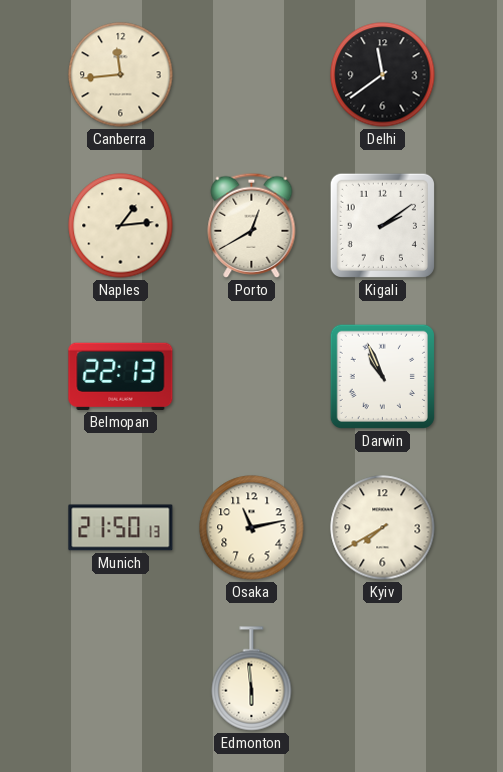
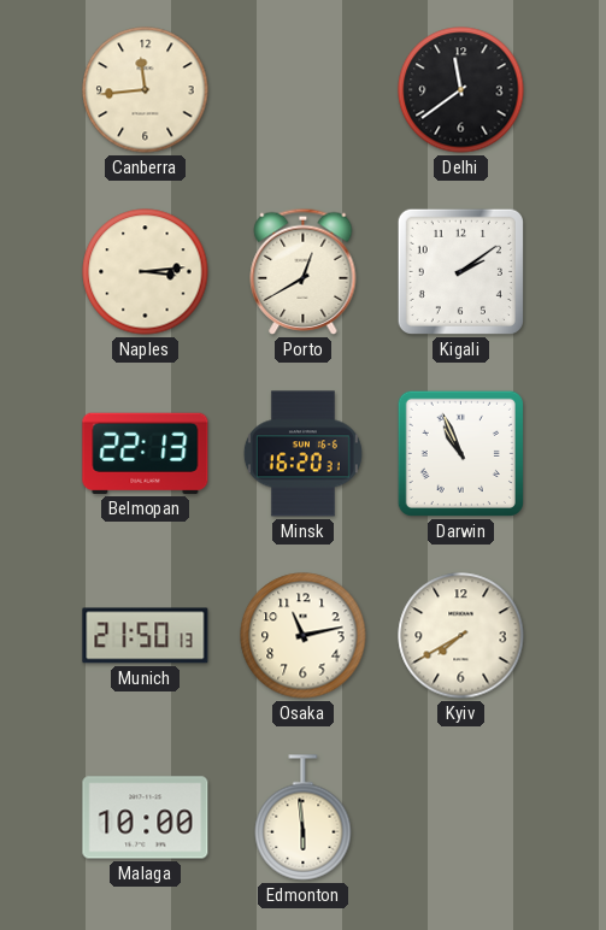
Naples: 1:14 -> 3:14
Minsk: none -> 16:20
Malaga: none -> 10:00
